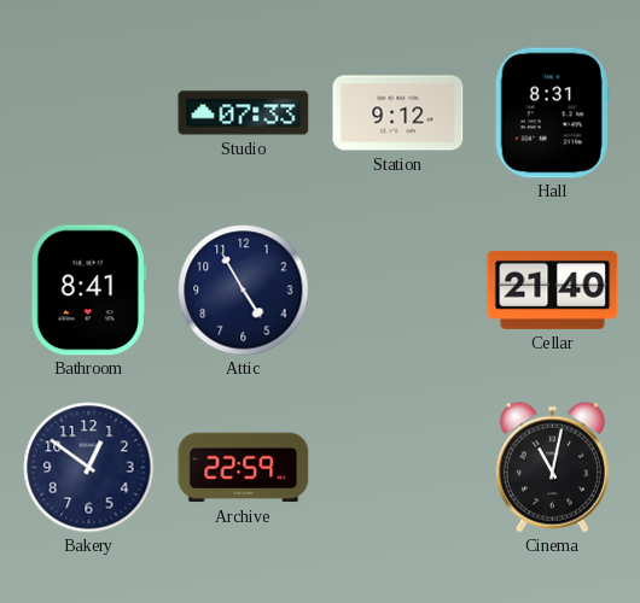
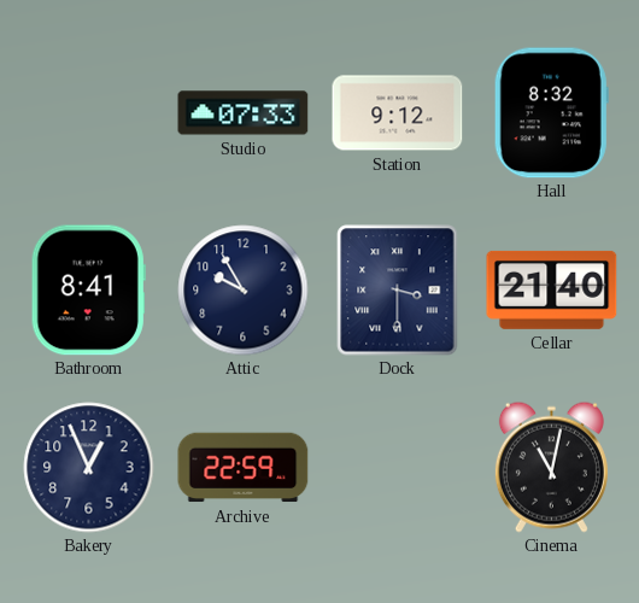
Hall: 8:31 -> 8:32
Attic: 4:55 -> 9:55
Dock: none -> 3:30
Bakery: 12:51 -> 12:56
